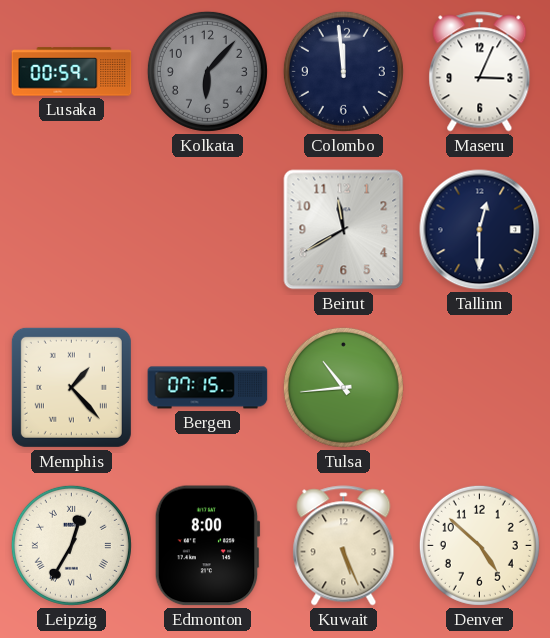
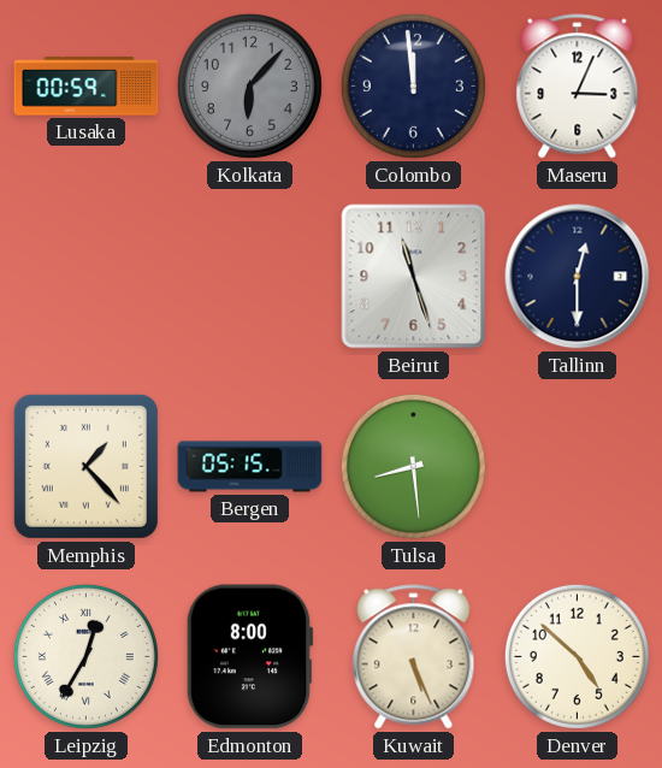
Beirut: 11:40 -> 11:27
Bergen: 07:15 -> 05:15
Tulsa: 10:44 -> 8:29
